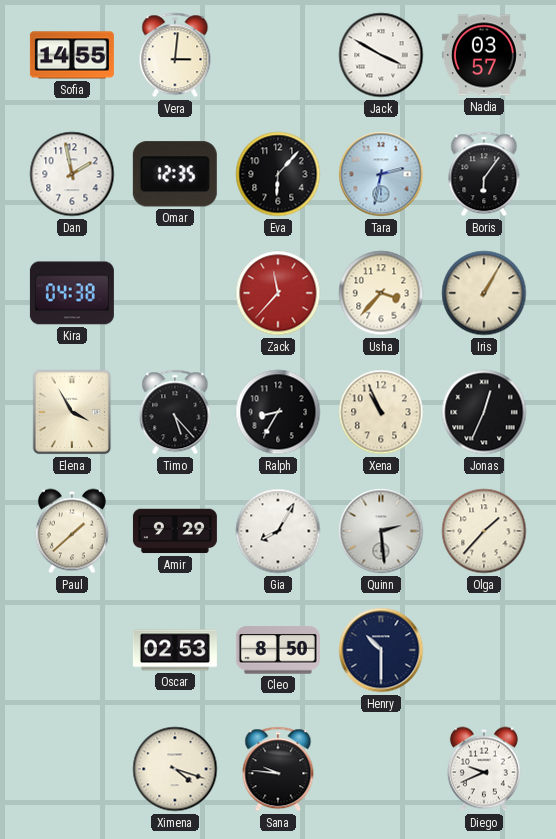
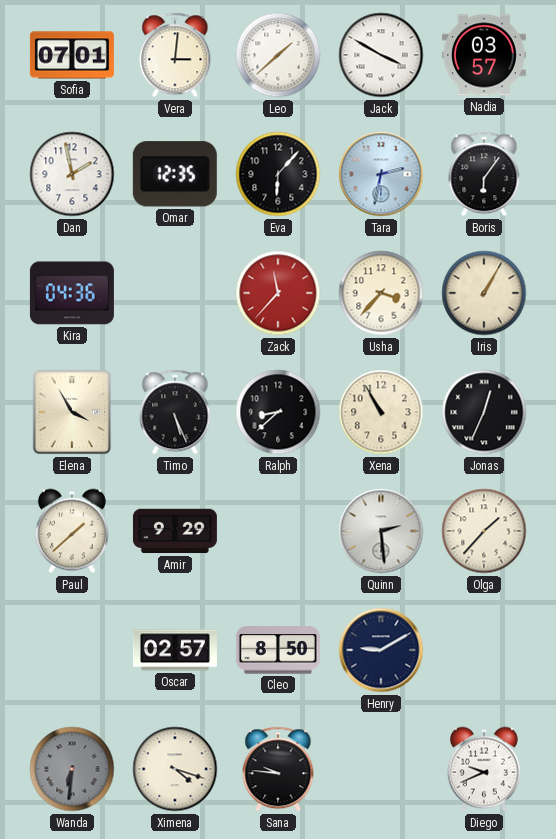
Sofia: 14:55 -> 07:01
Leo: none -> 1:38
Kira: 04:38 -> 04:36
Timo: 5:23 -> 5:26
Ralph: 8:35 -> 8:38
Xena: 10:56 -> 10:55
Gia: 8:05 -> none
Oscar: 02:53 -> 02:57
Henry: 10:30 -> 9:10
Wanda: none -> 6:31
